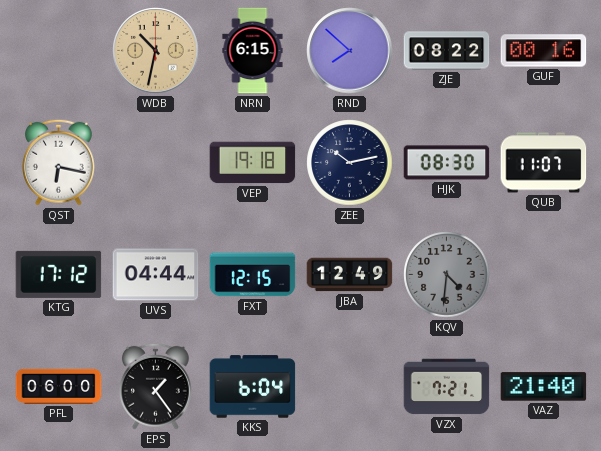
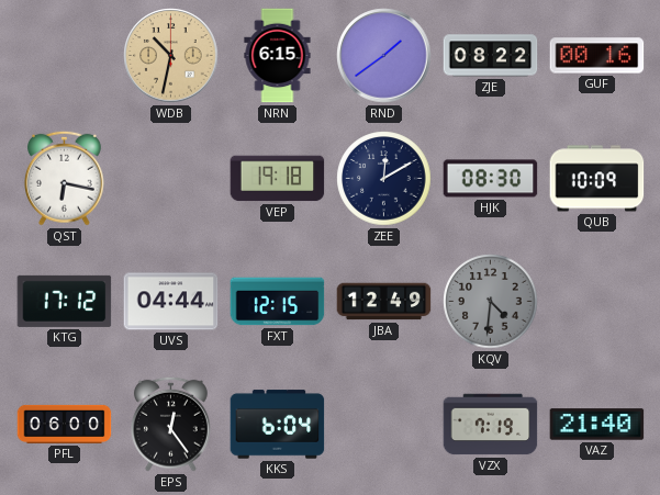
RND: 7:52 -> 1:39
ZEE: 10:13 -> 12:10
QUB: 11:07 -> 10:09
EPS: 1:24 -> 12:24
VZX: 7:21 -> 7:19
